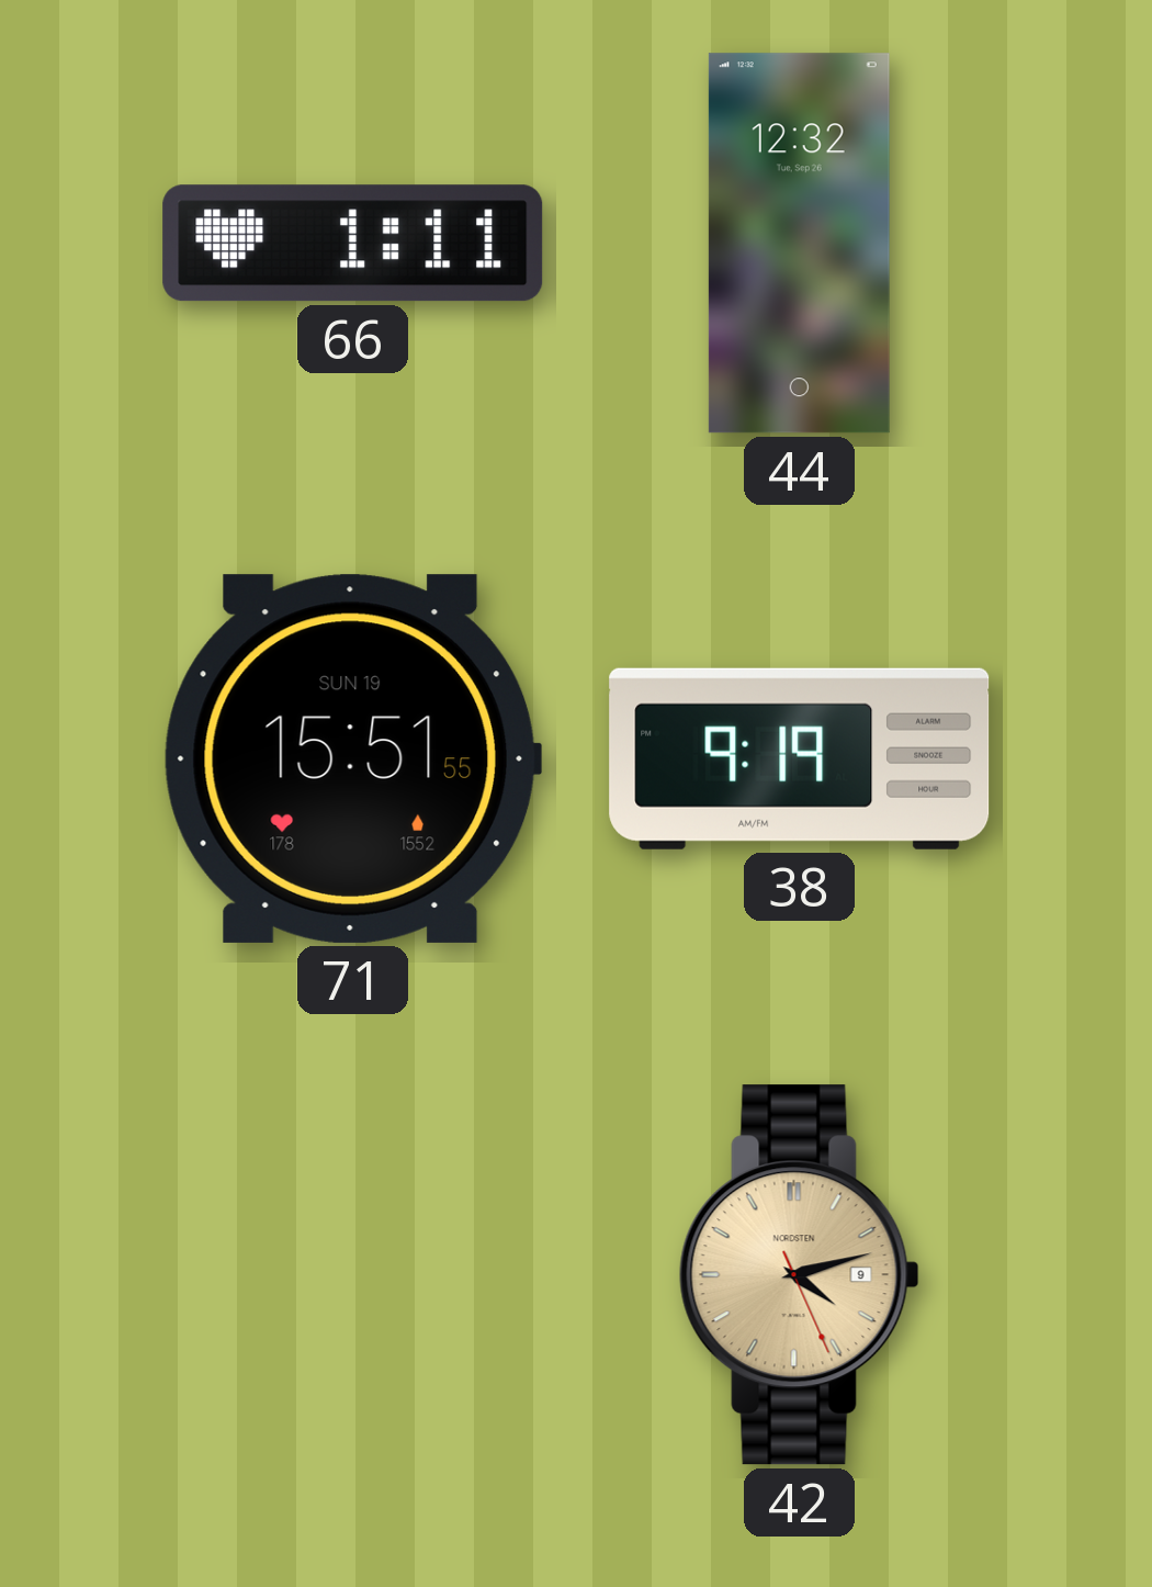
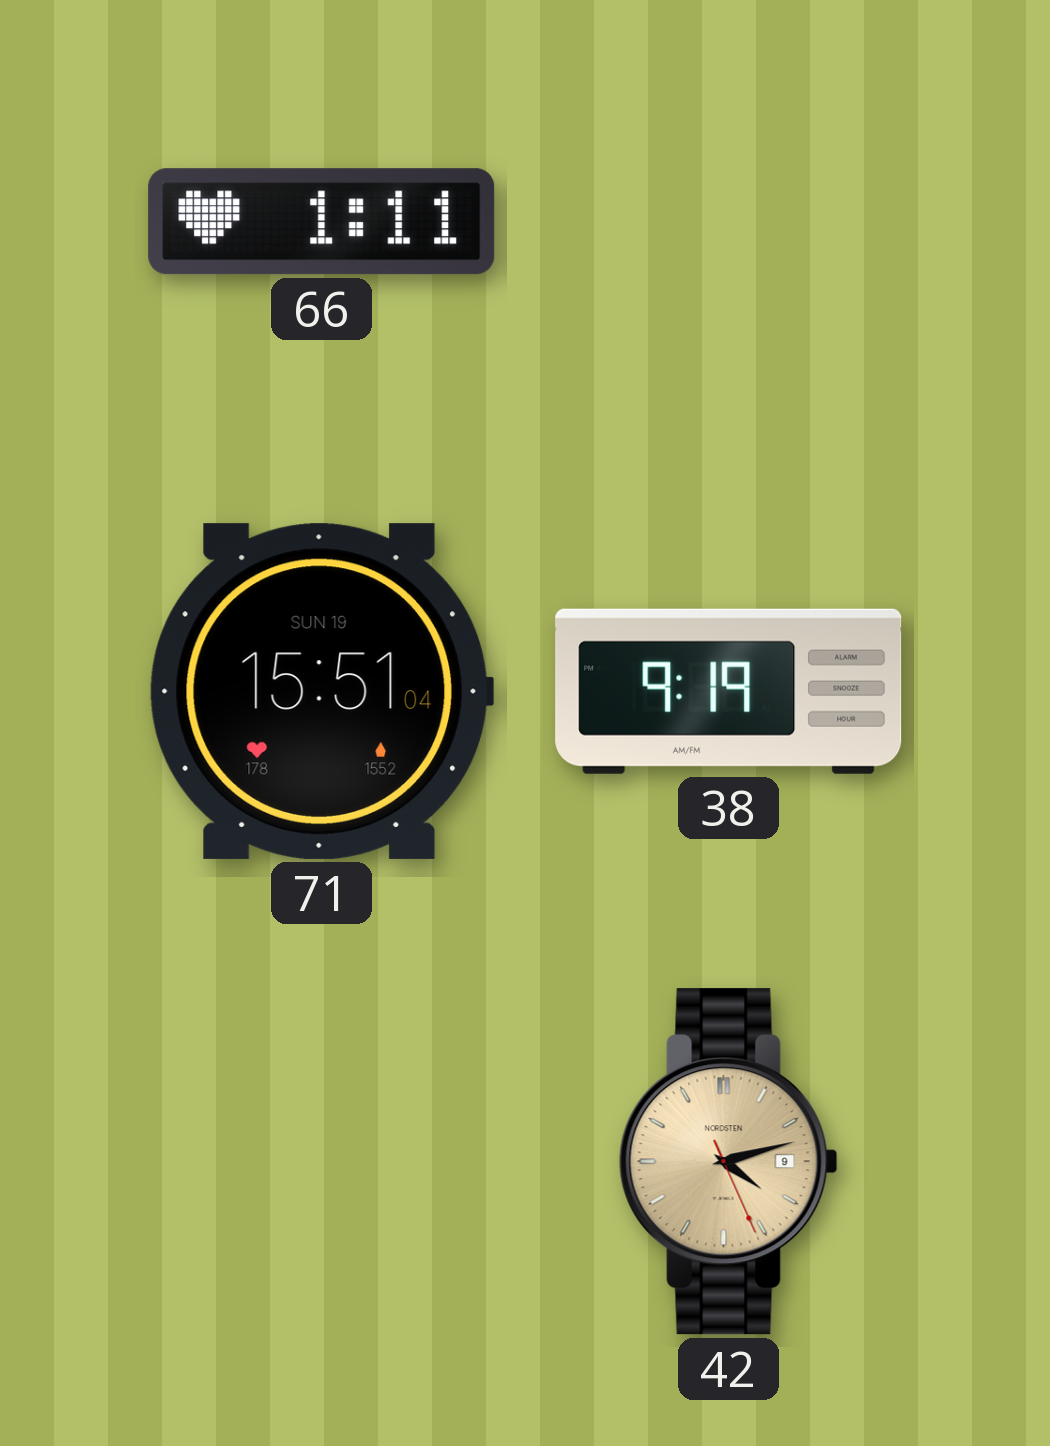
44: 12:32 -> none
71: 15:51:55 -> 15:51:04
